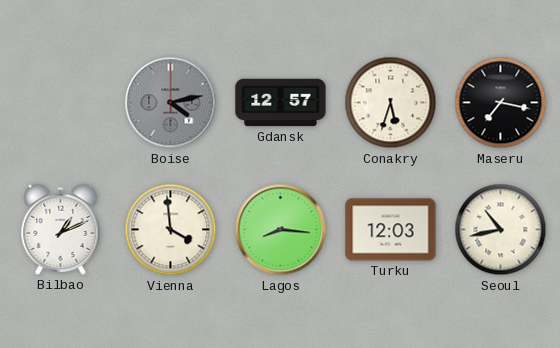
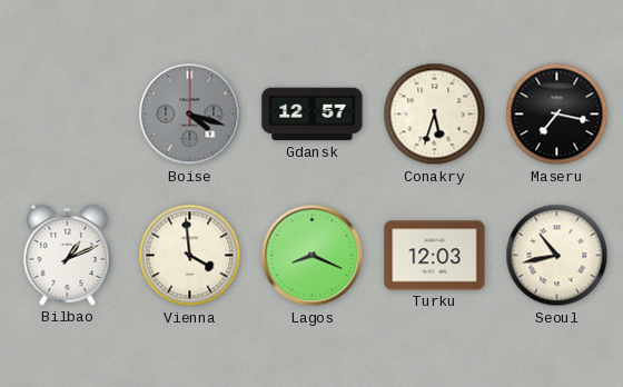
Boise: 4:13 -> 4:18
Lagos: 8:16 -> 8:19
